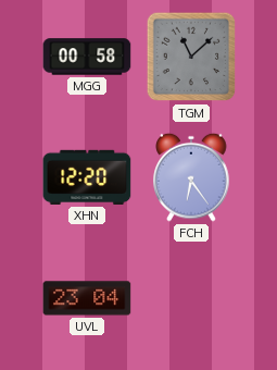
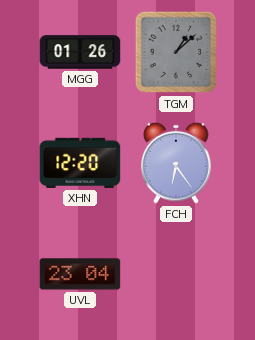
MGG: 00:58 -> 01:26
TGM: 11:08 -> 1:08
